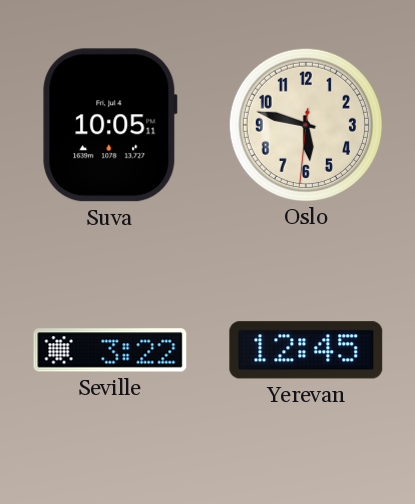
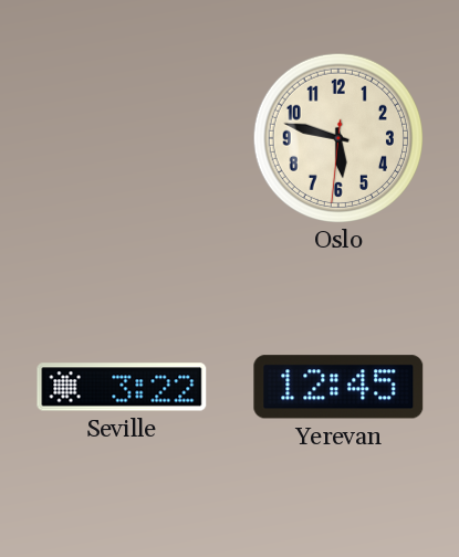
Suva: 10:05 -> none
